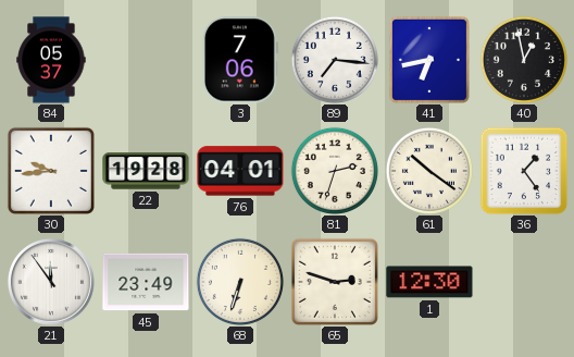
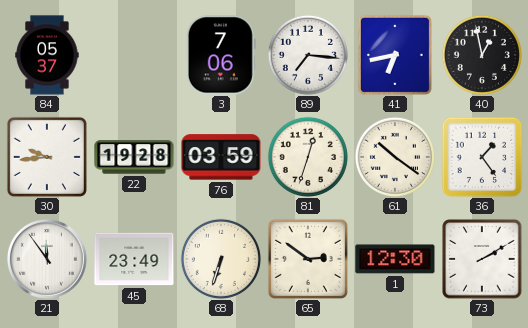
76: 04:01 -> 03:59
81: 2:33 -> 12:33
65: 2:48 -> 2:51
73: none -> 2:10
